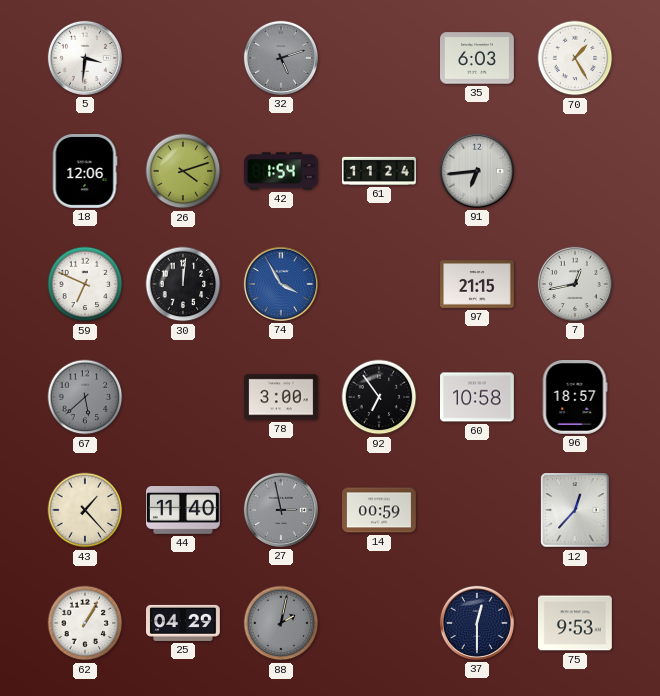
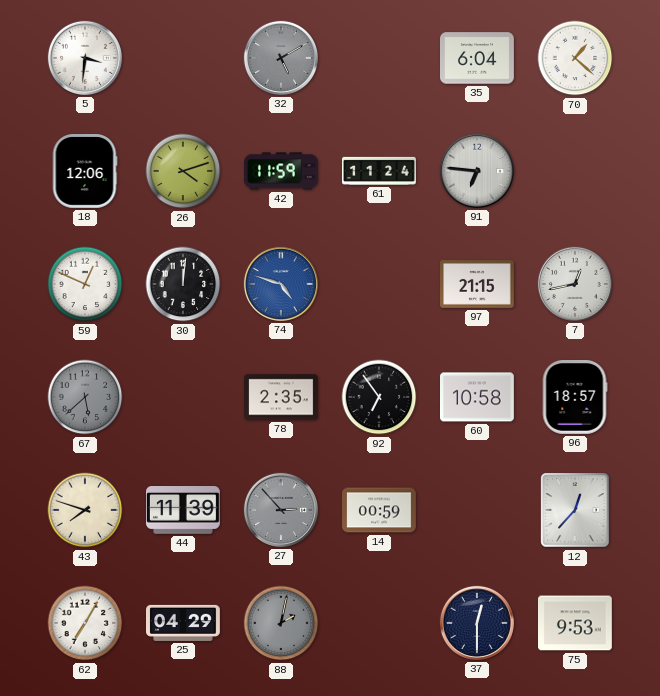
32: 5:12 -> 5:10
35: 6:03 -> 6:04
70: 1:25 -> 1:22
42: 1:54 -> 11:59
91: 6:44 -> 6:46
59: 6:49 -> 12:49
74: 3:55 -> 4:48
78: 3:00 -> 2:35
43: 1:23 -> 7:48
44: 11:40 -> 11:39
27: 2:58 -> 2:53
62: 1:05 -> 7:05
